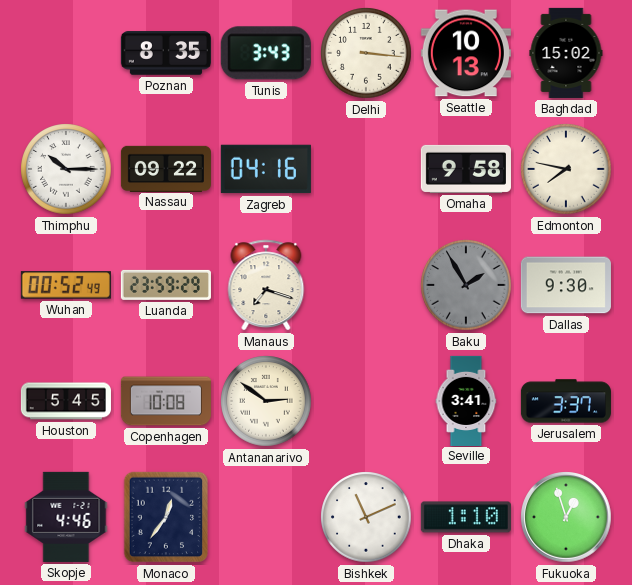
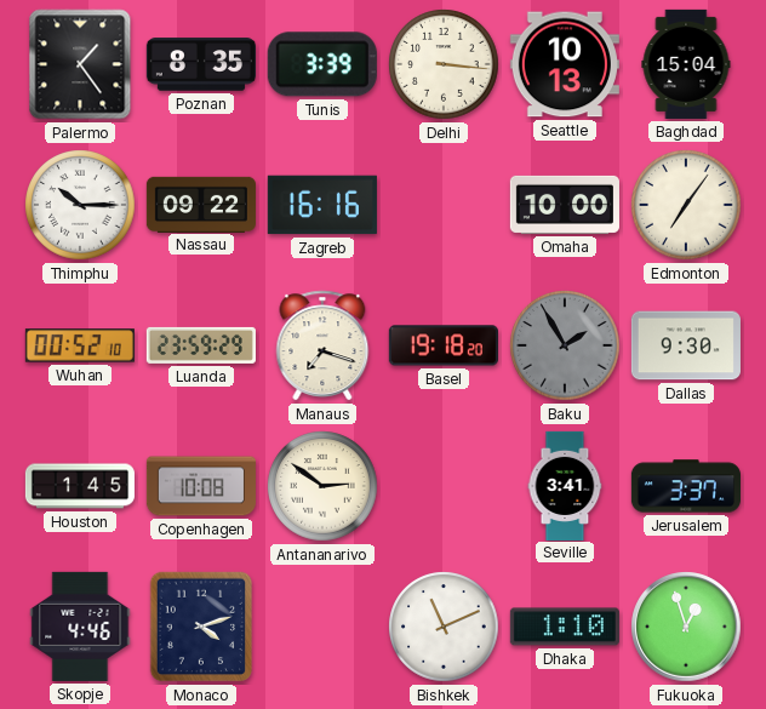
Palermo: none -> 1:24
Tunis: 3:43 -> 3:39
Baghdad: 15:02 -> 15:04
Zagreb: 04:16 -> 16:16
Omaha: 9:58 -> 10:00
Edmonton: 7:47 -> 7:06
Wuhan: 00:52:49 -> 00:52:10
Basel: none -> 19:18
Houston: 5:45 -> 1:45
Monaco: 12:36 -> 4:12
